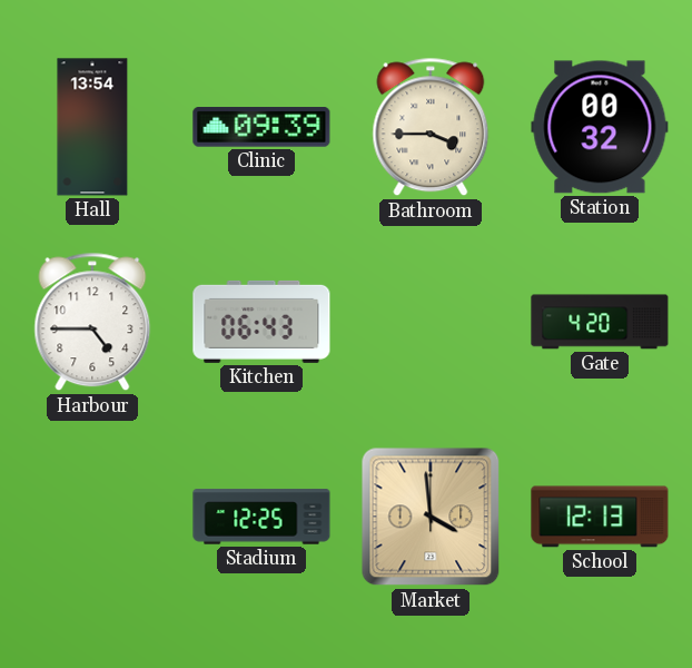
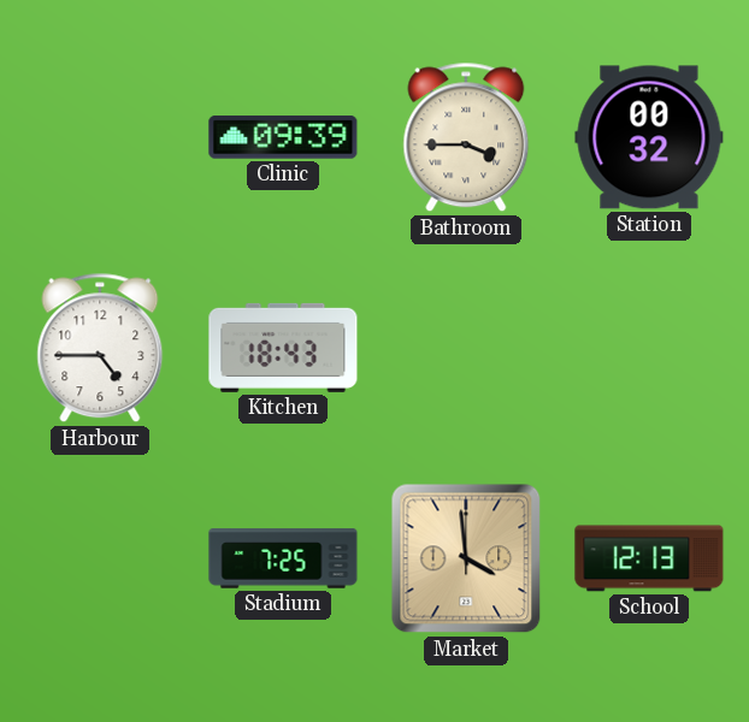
Hall: 13:54 -> none
Kitchen: 06:43 -> 18:43
Gate: 4:20 -> none
Stadium: 12:25 -> 7:25
